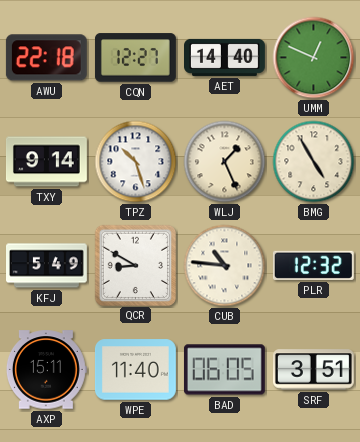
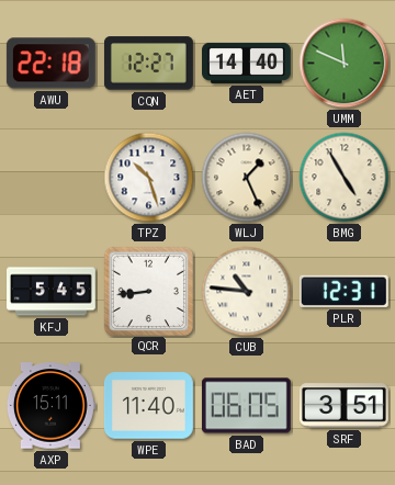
UMM: 12:49 -> 11:49
TXY: 9:14 -> none
KFJ: 5:49 -> 5:45
QCR: 8:50 -> 8:44
PLR: 12:32 -> 12:31
